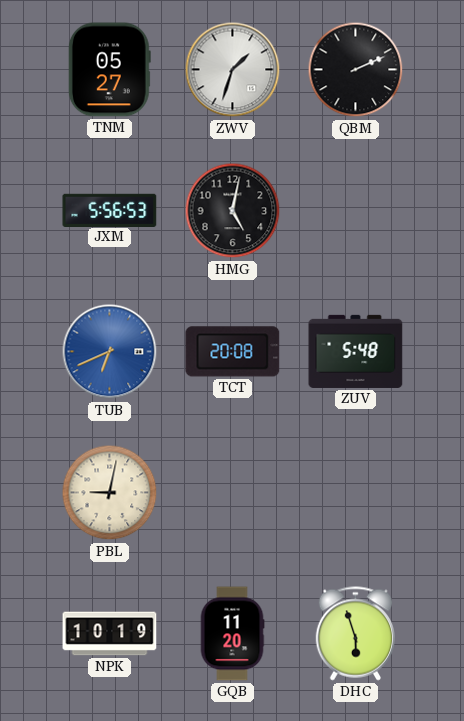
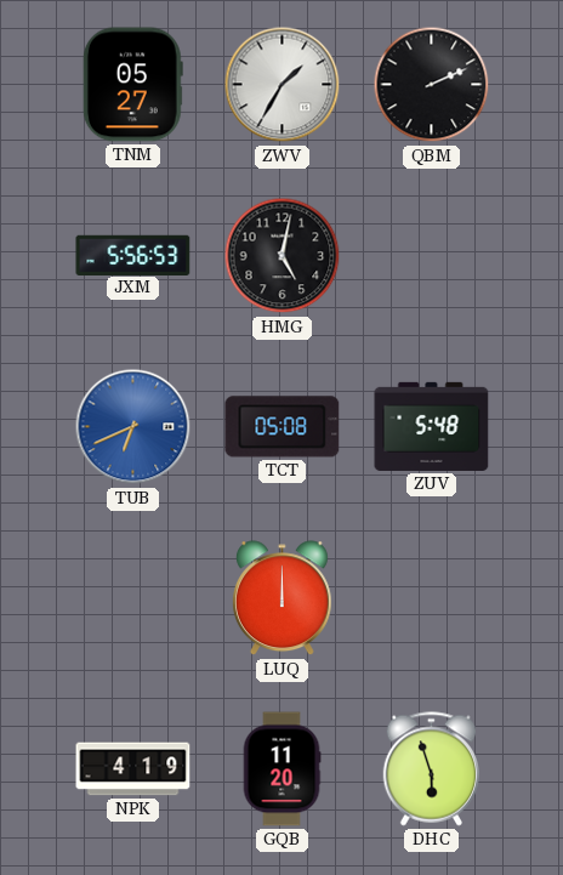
ZWV: 1:33 -> 1:35
TCT: 20:08 -> 05:08
PBL: 9:02 -> none
LUQ: none -> 12:00
NPK: 10:19 -> 4:19
